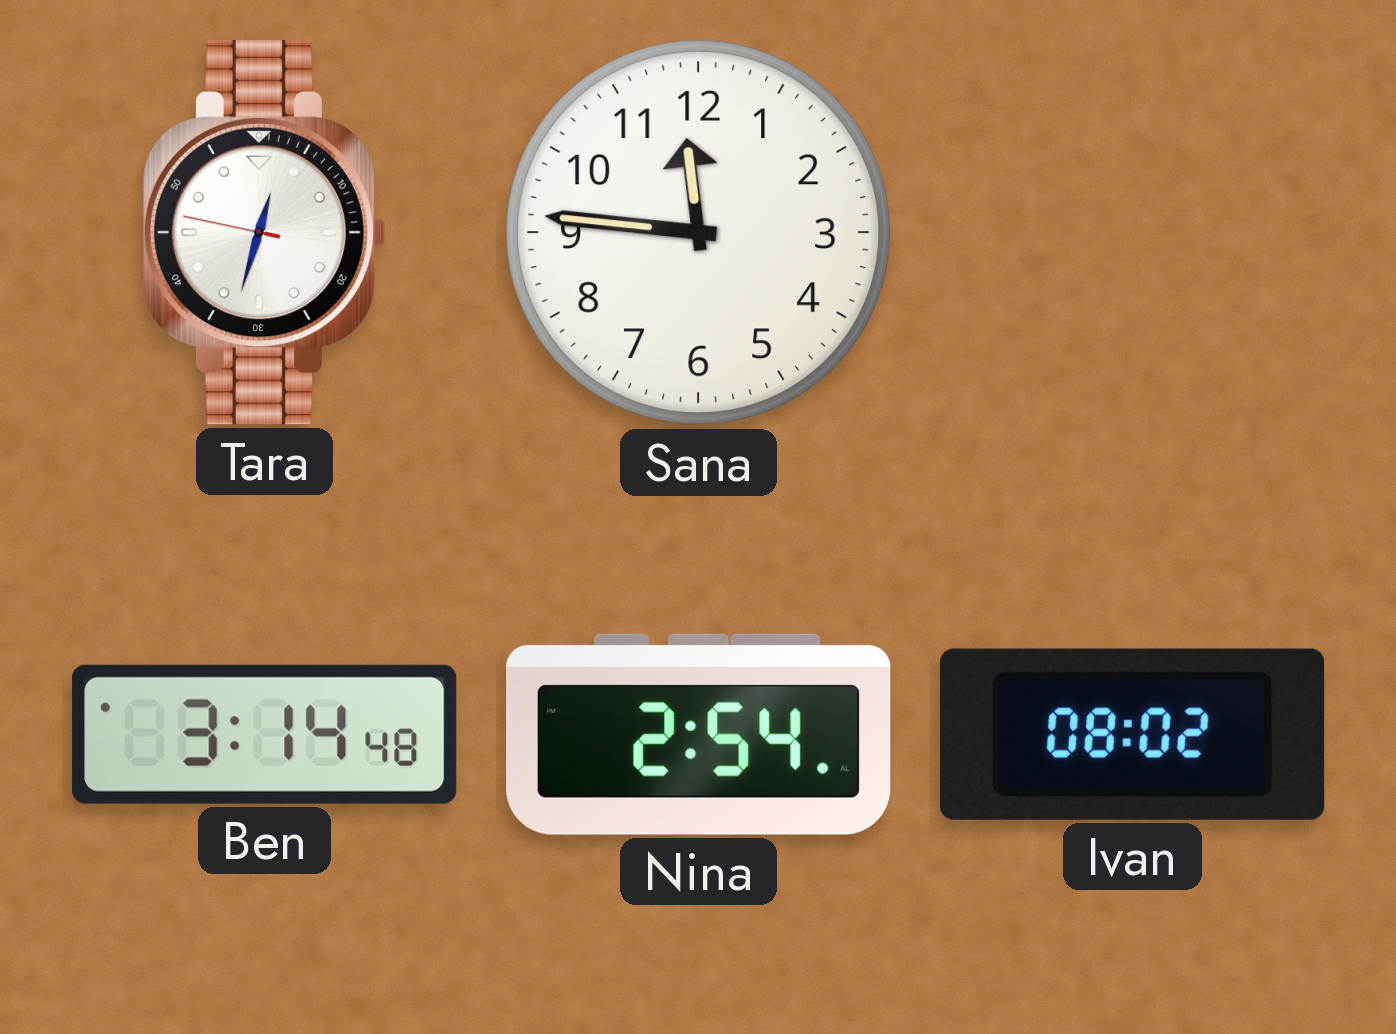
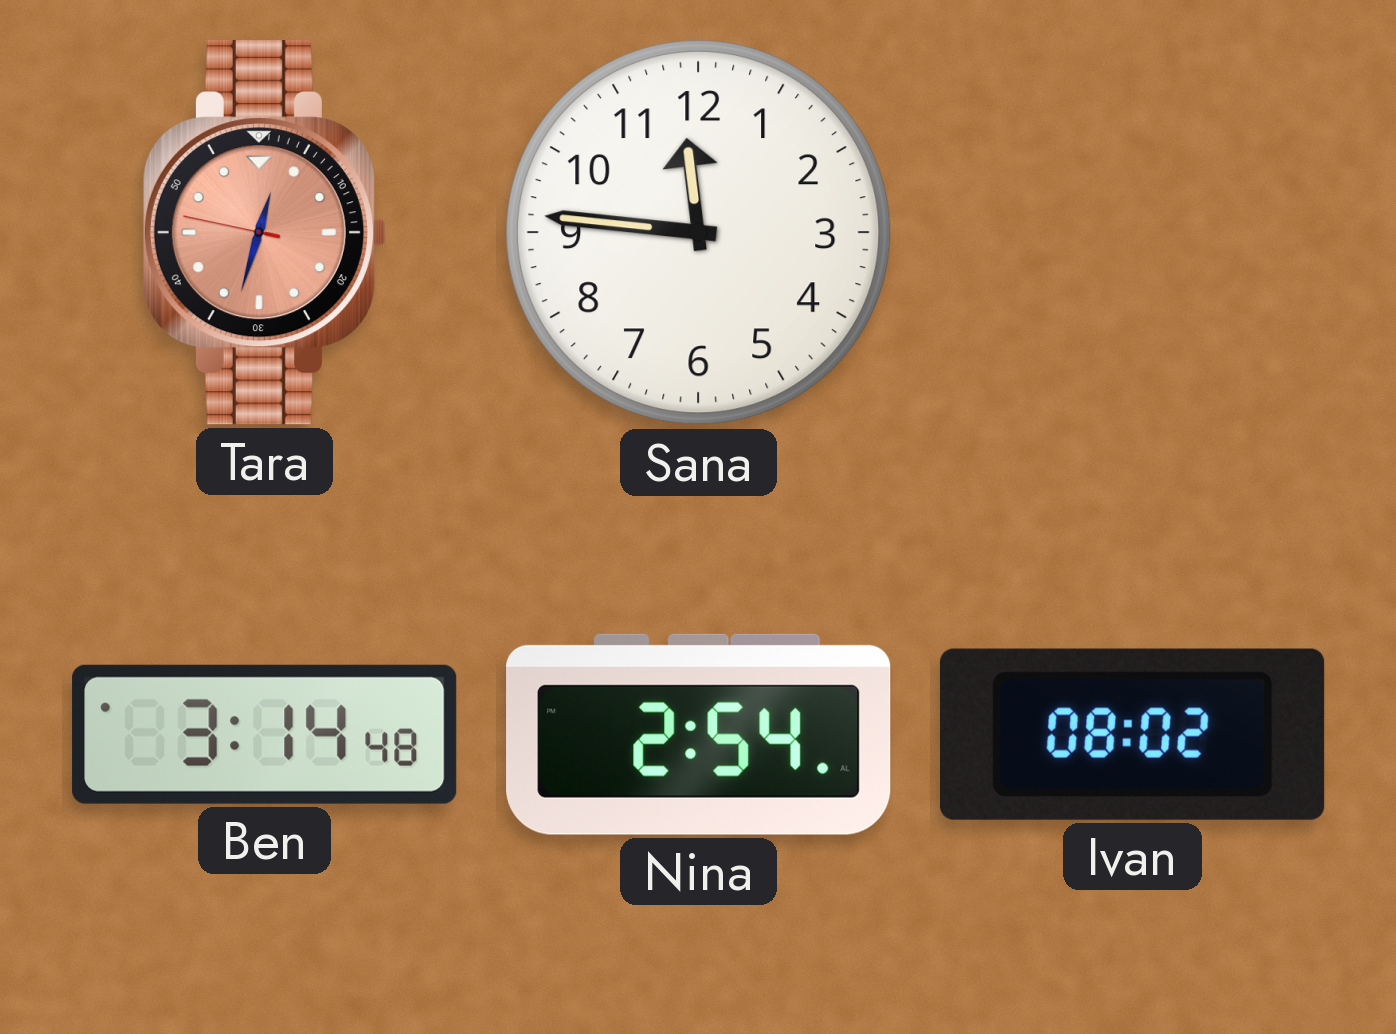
Tara dial: white -> salmon
